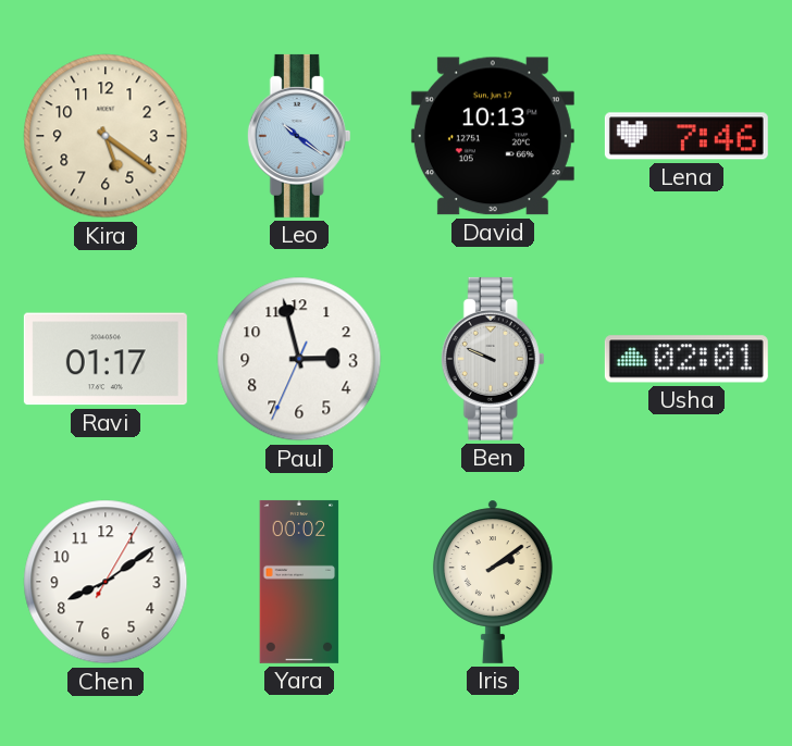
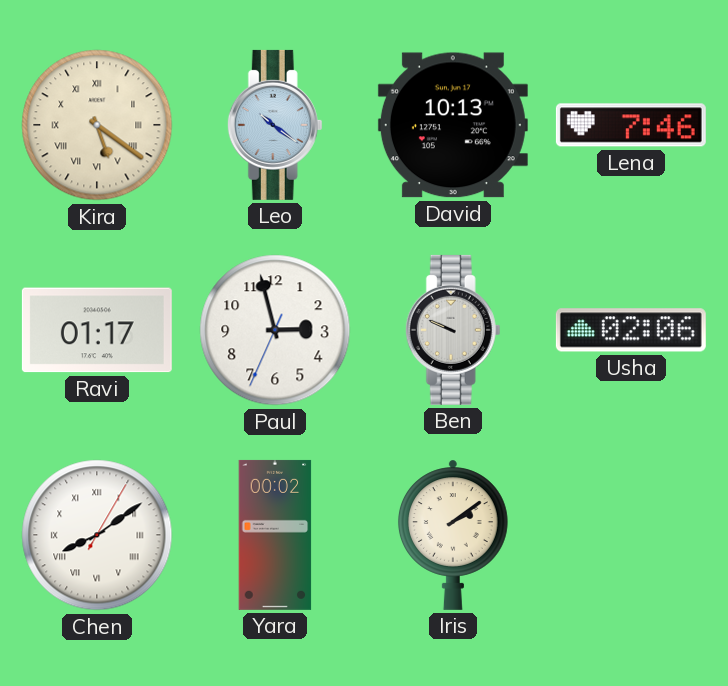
Kira numerals: Arabic -> Roman
Usha: 02:01 -> 02:06
Chen numerals: Arabic -> Roman
